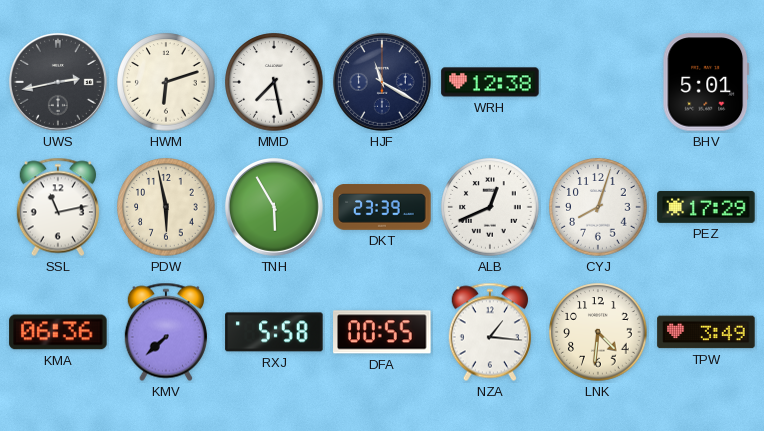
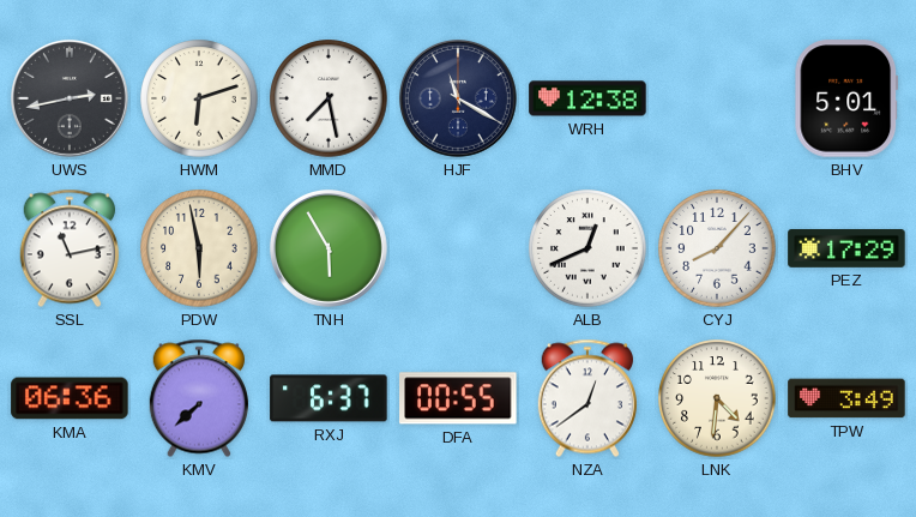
DKT: 23:39 -> none
CYJ: 8:03 -> 8:07
RXJ: 5:58 -> 6:37
NZA: 1:16 -> 12:39
